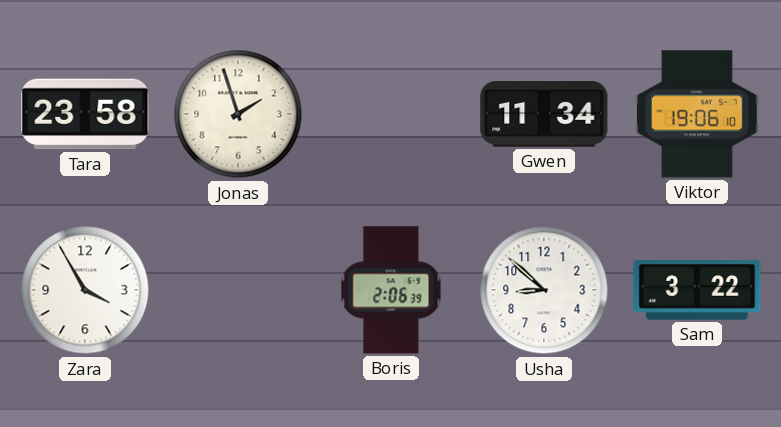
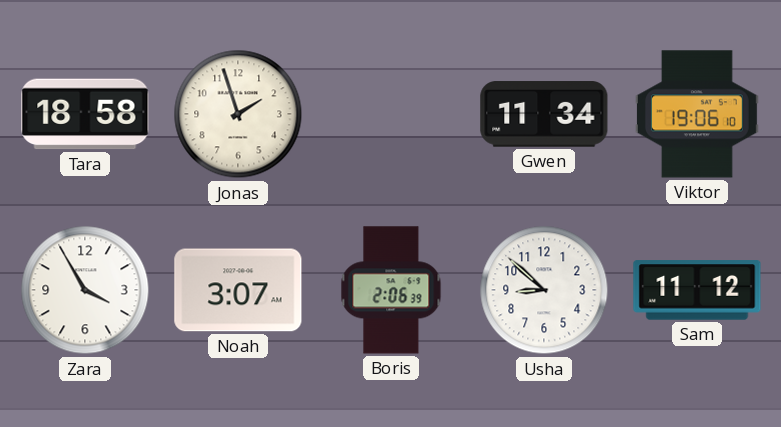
Tara: 23:58 -> 18:58
Noah: none -> 3:07
Sam: 3:22 -> 11:12
